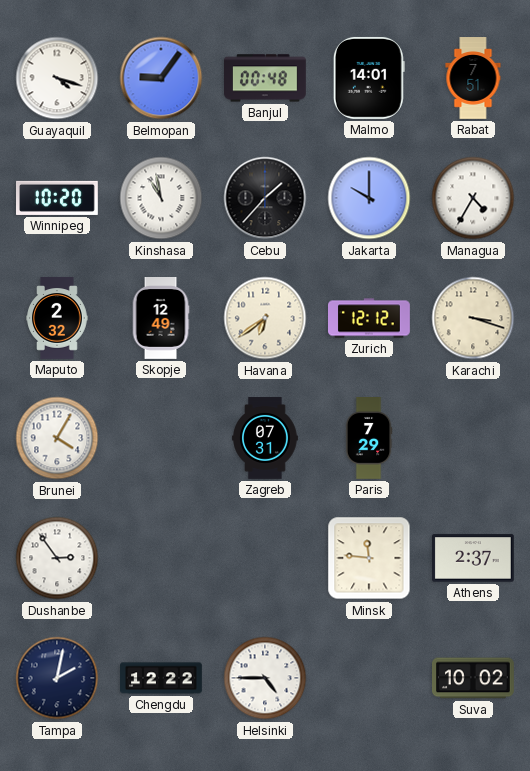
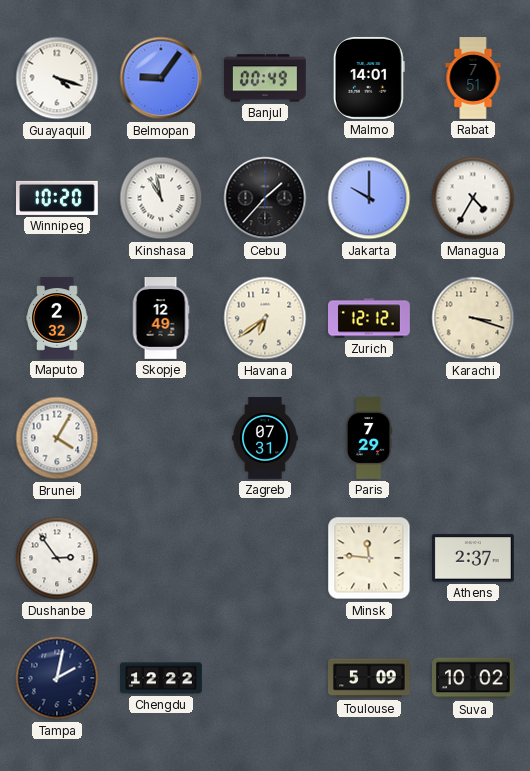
Banjul: 00:48 -> 00:49
Helsinki: 4:45 -> none
Toulouse: none -> 5:09
